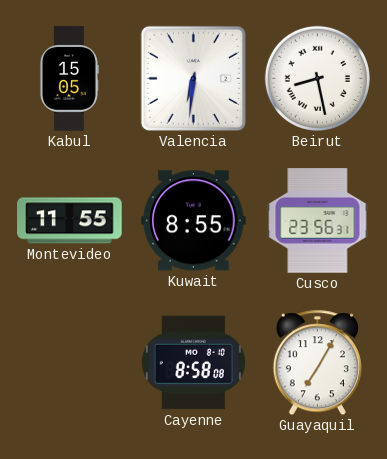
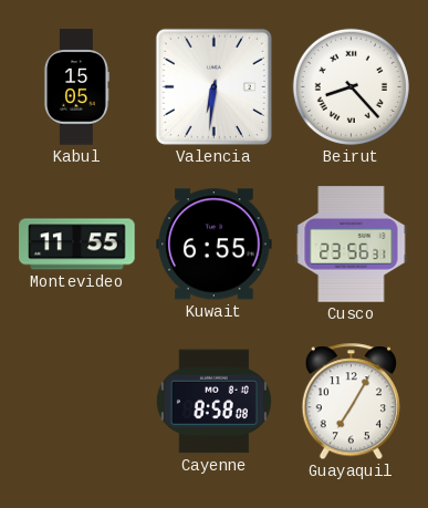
Beirut: 8:28 -> 8:23
Kuwait: 8:55 -> 6:55
